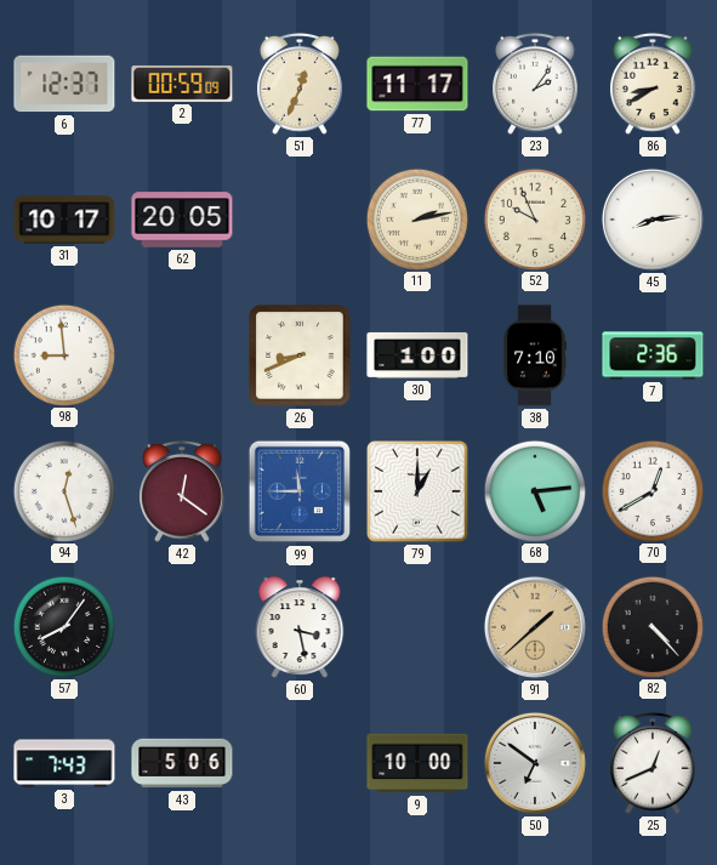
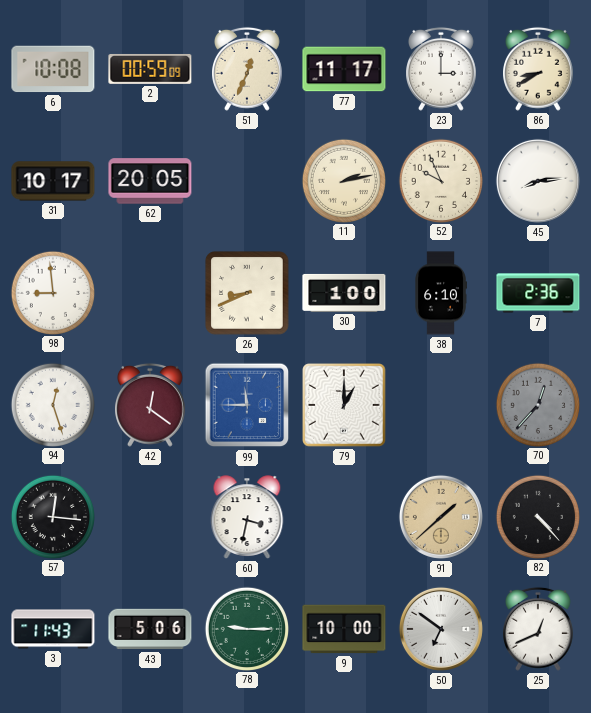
6: 12:37 -> 10:08
23: 2:06 -> 3:00
38: 7:10 -> 6:10
68: 5:14 -> none
70: 12:40 -> 12:37
70 dial: white -> grey
57: 8:06 -> 12:16
60: 3:28 -> 3:32
3: 7:43 -> 11:43
78: none -> 9:15
